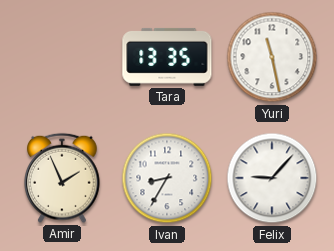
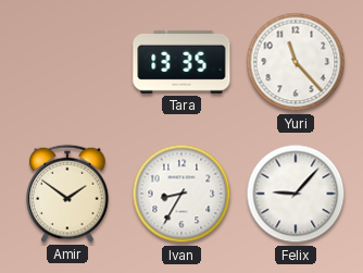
Yuri: 11:28 -> 11:23
Amir: 1:56 -> 1:51
